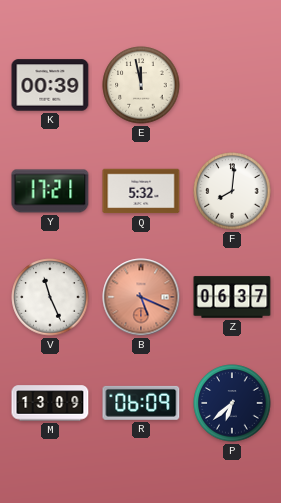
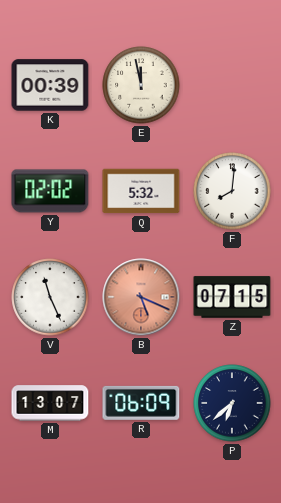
Y: 17:21 -> 02:02
Z: 06:37 -> 07:15
M: 13:09 -> 13:07
